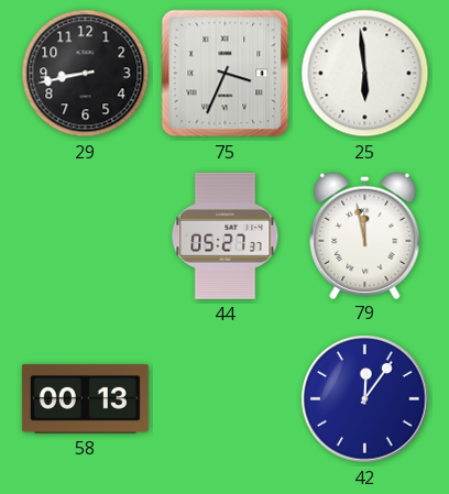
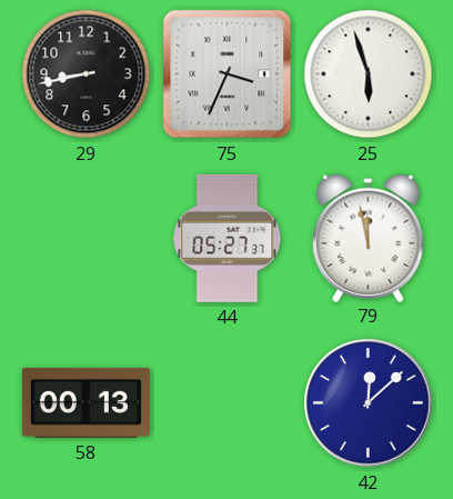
25: 5:59 -> 5:57
42: 12:06 -> 12:08
